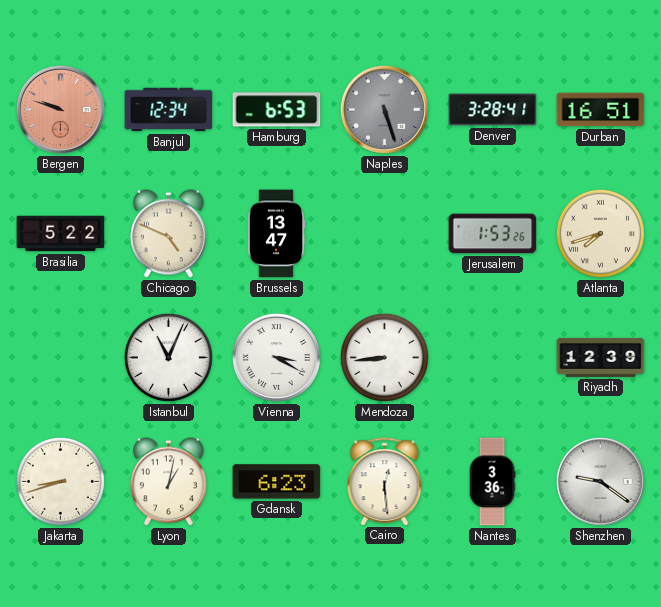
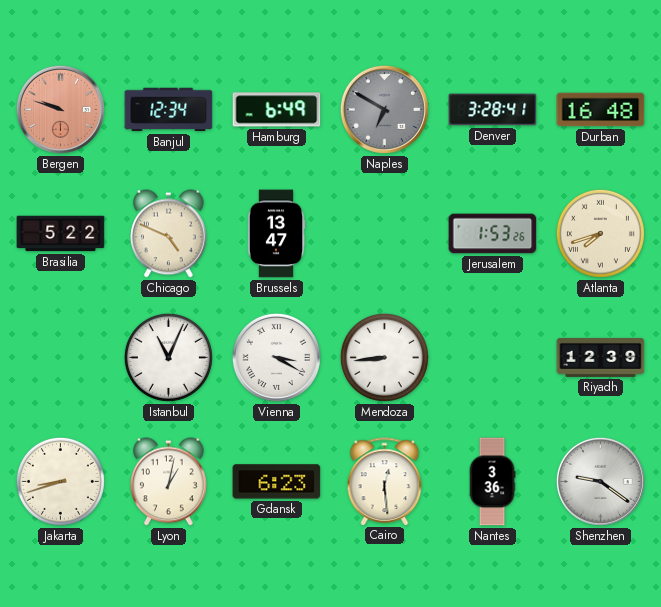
Hamburg: 6:53 -> 6:49
Naples: 5:27 -> 6:50
Durban: 16:51 -> 16:48
